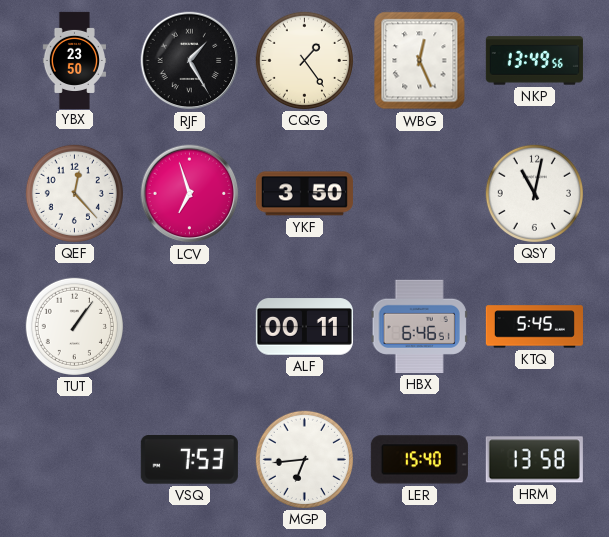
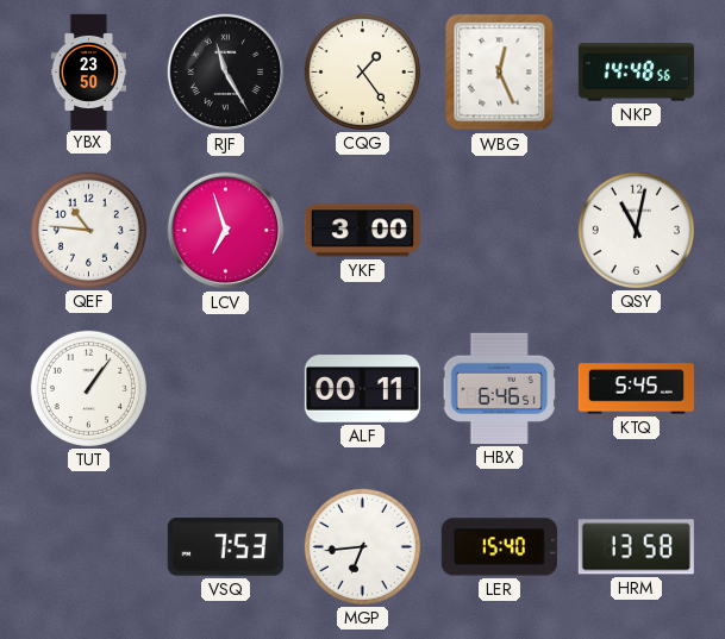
RJF: 1:25 -> 11:25
NKP: 13:49 -> 14:48
QEF: 12:23 -> 10:46
YKF: 3:50 -> 3:00
